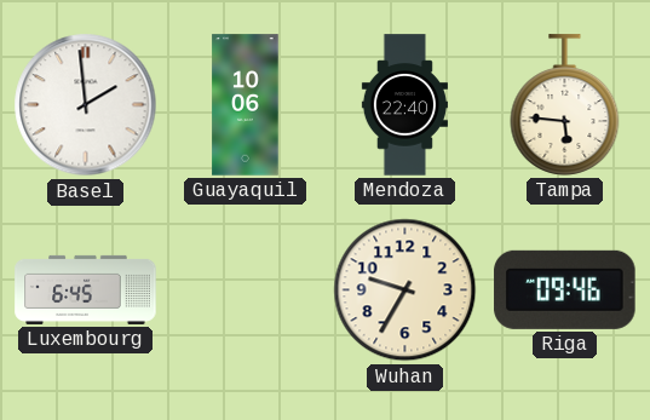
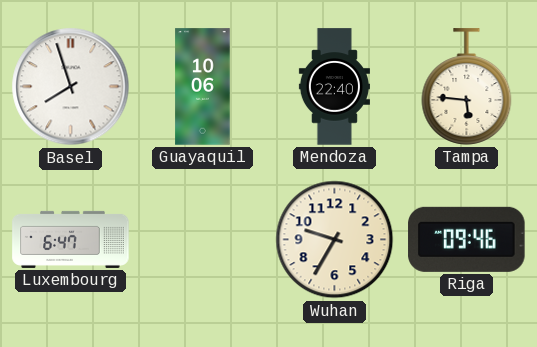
Basel: 1:59 -> 7:57
Luxembourg: 6:45 -> 6:47
